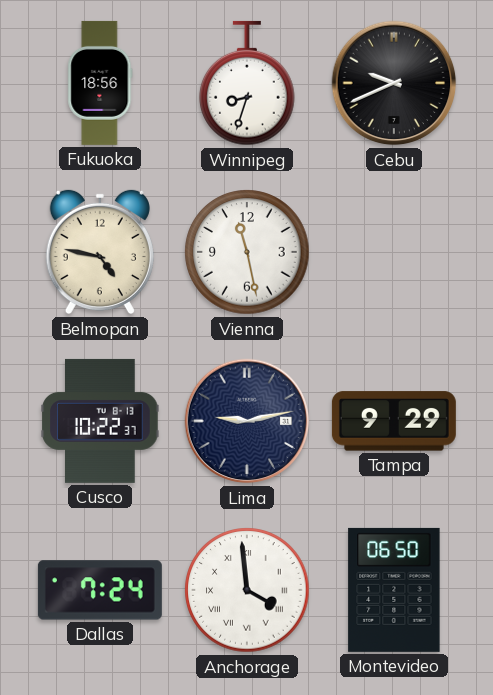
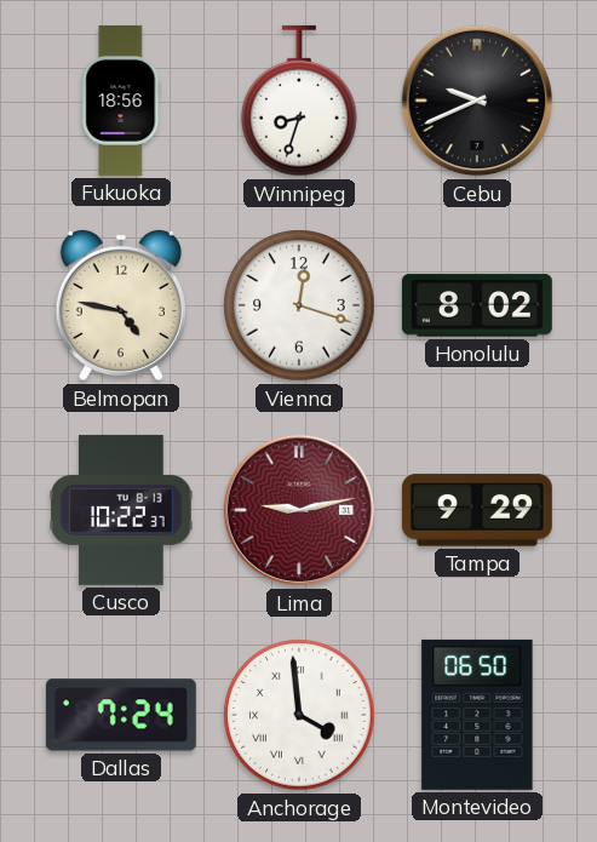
Vienna: 11:28 -> 12:18
Honolulu: none -> 8:02
Lima dial: navy -> burgundy
